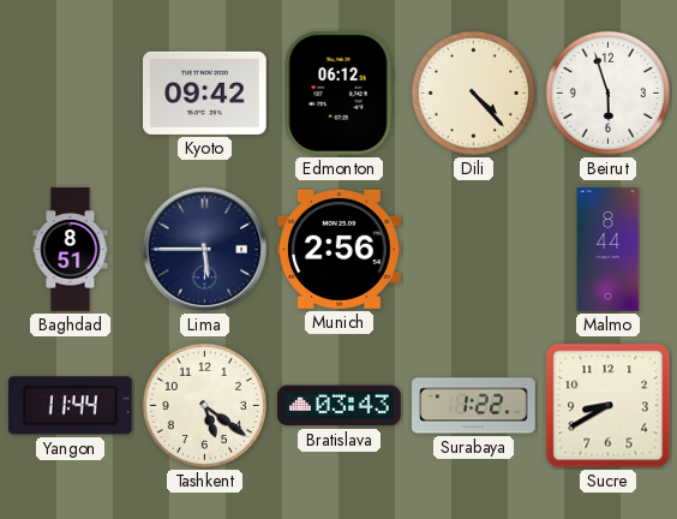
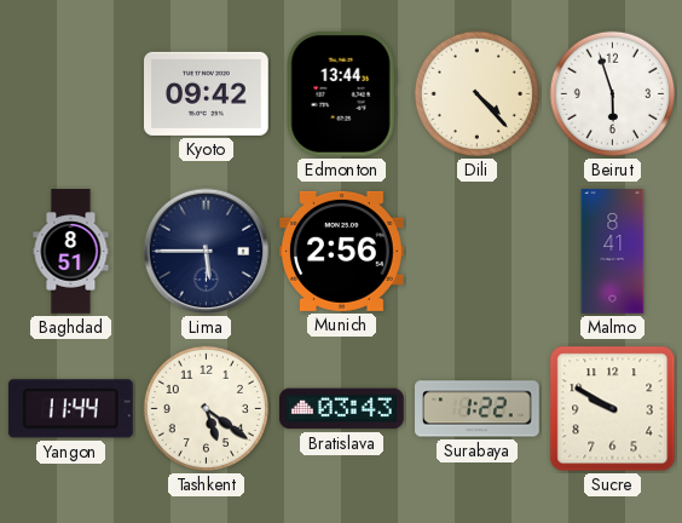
Edmonton: 06:12 -> 13:44
Malmo: 8:44 -> 8:41
Sucre: 8:40 -> 9:50
